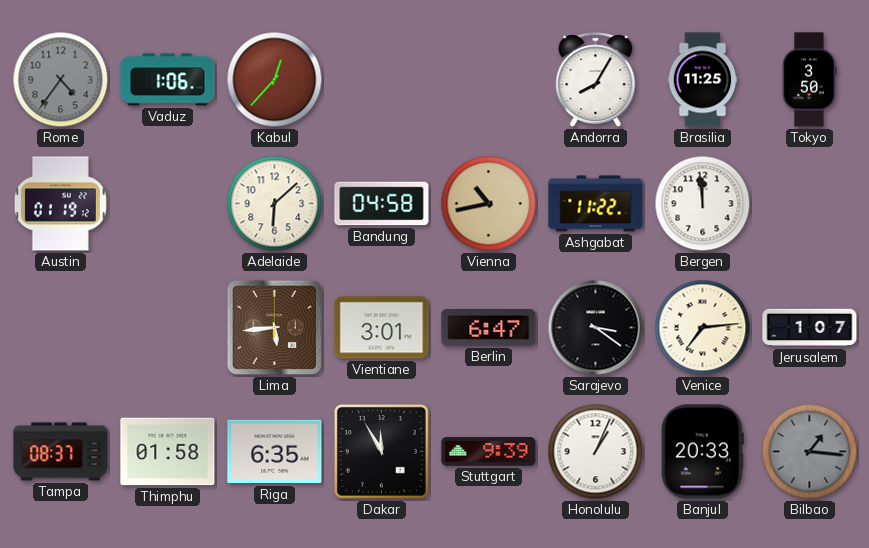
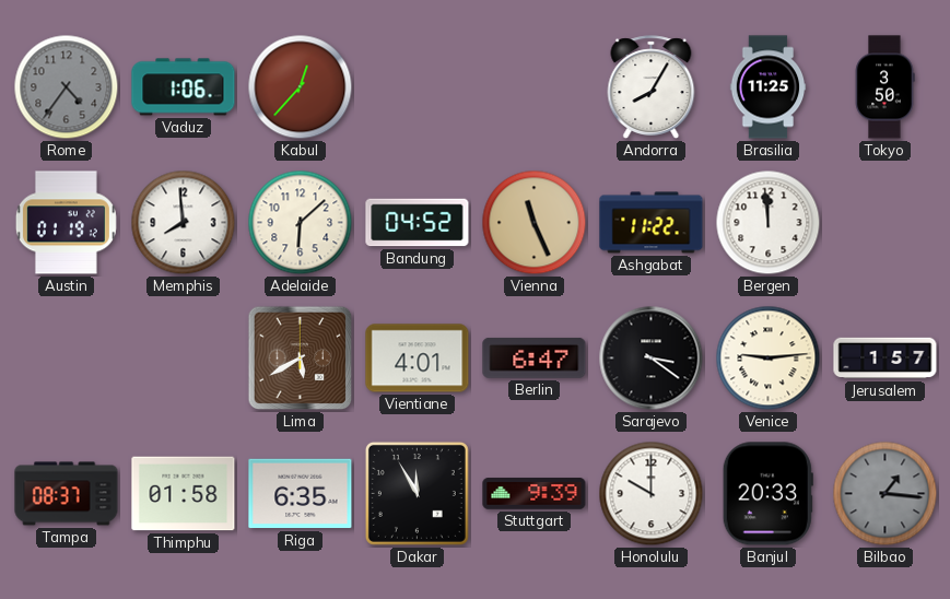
Memphis: none -> 7:59
Bandung: 04:58 -> 04:52
Vienna: 10:43 -> 11:26
Lima: 5:44 -> 5:40
Vientiane: 3:01 -> 4:01
Venice: 7:14 -> 9:14
Jerusalem: 1:07 -> 1:57
Honolulu: 1:04 -> 10:00
